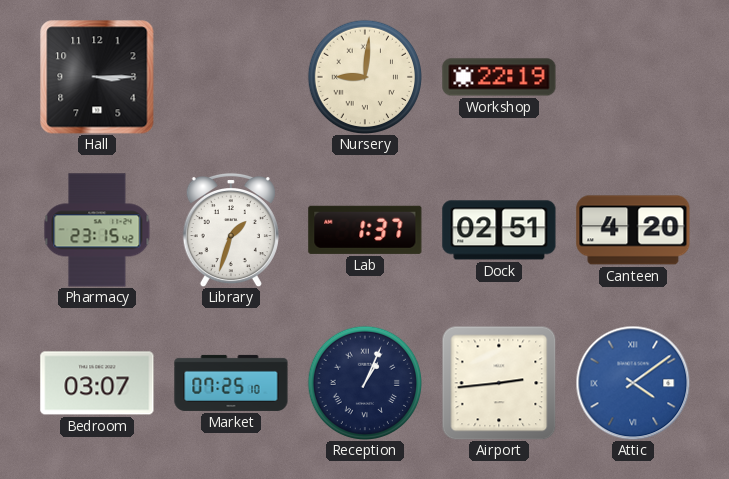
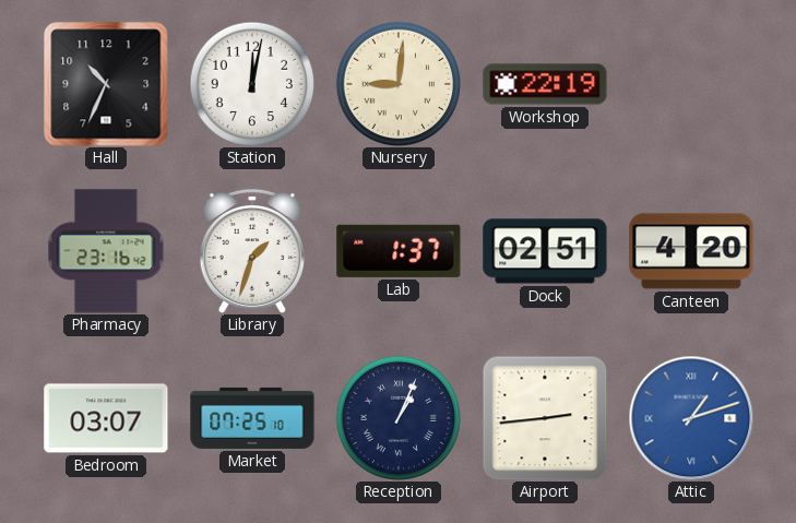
Hall: 3:15 -> 10:34
Station: none -> 12:02
Pharmacy: 23:15 -> 23:16
Attic: 4:09 -> 1:12
